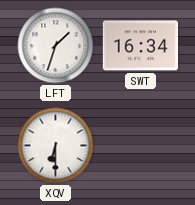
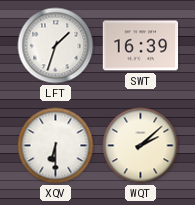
SWT: 16:34 -> 16:39
WQT: none -> 2:08
